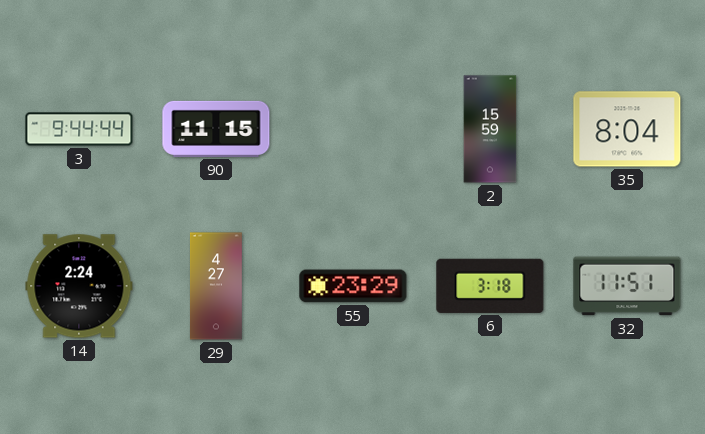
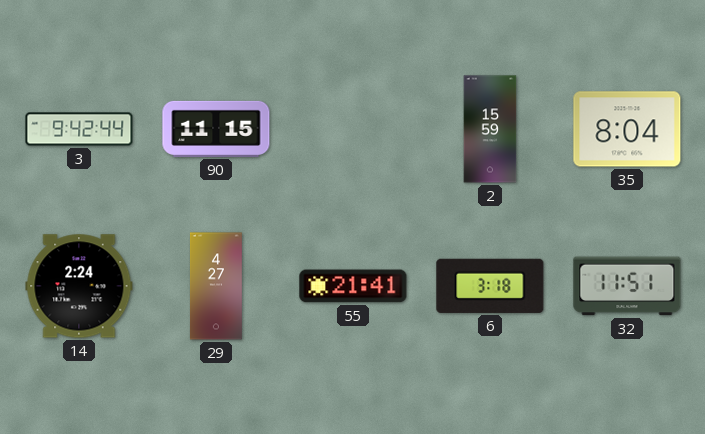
3: 9:44 -> 9:42
55: 23:29 -> 21:41
